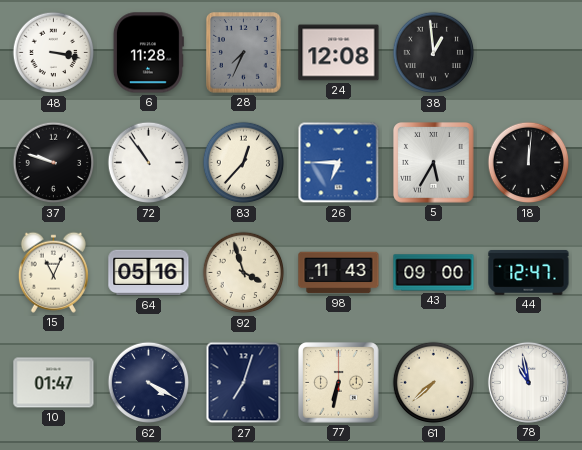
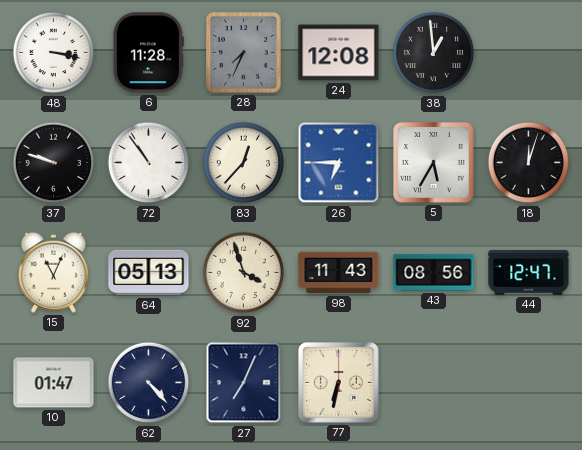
18: 12:01 -> 12:03
64: 05:16 -> 05:13
43: 09:00 -> 08:56
62: 4:20 -> 4:23
27: 7:03 -> 7:04
61: 7:38 -> none
78: 10:58 -> none
